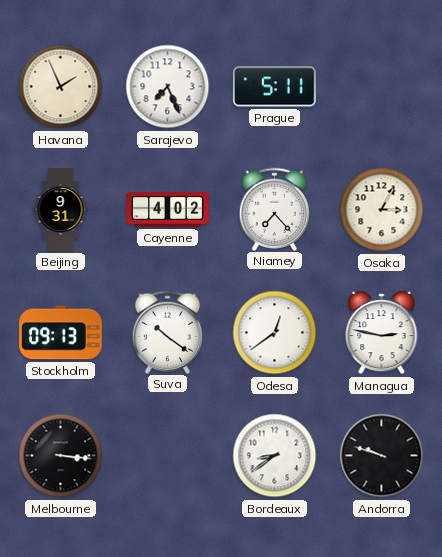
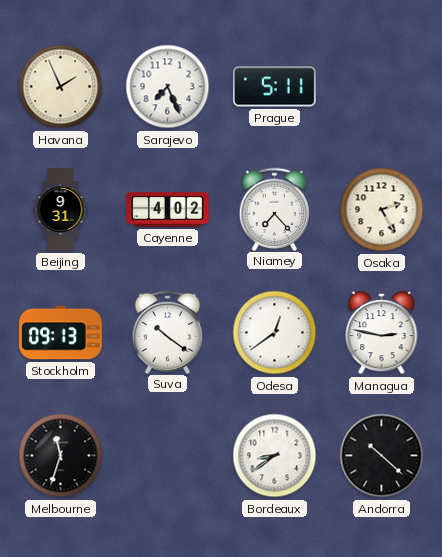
Osaka: 3:05 -> 2:25
Melbourne: 3:16 -> 11:33
Andorra: 9:48 -> 10:22
